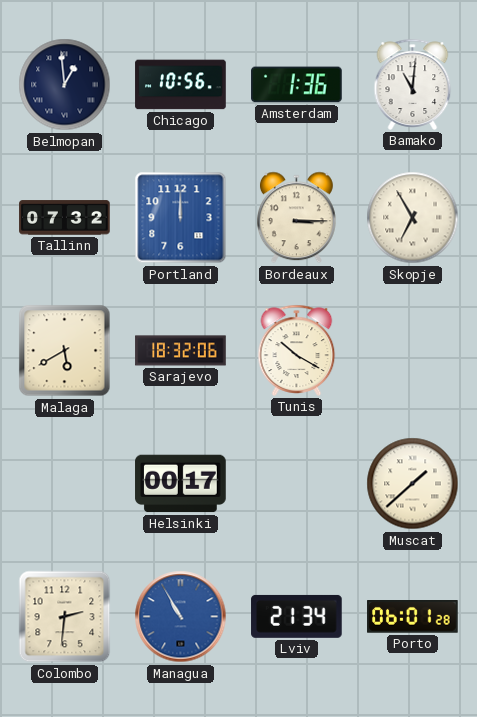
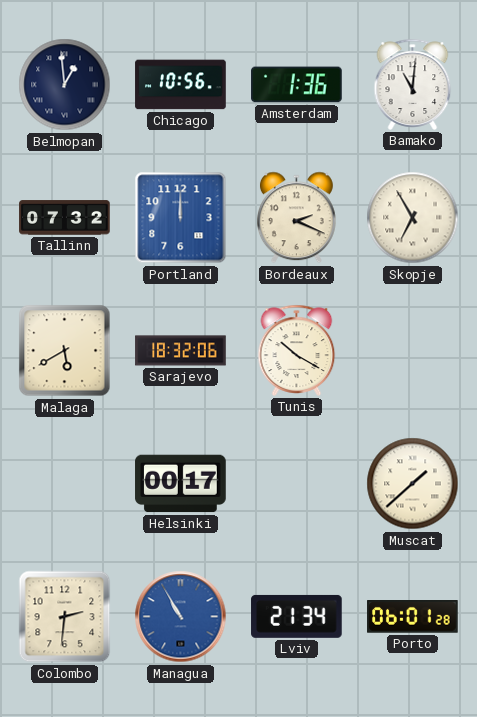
Bordeaux: 3:15 -> 2:19
